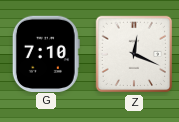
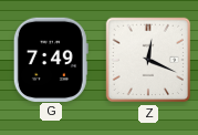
G: 7:10 -> 7:49
